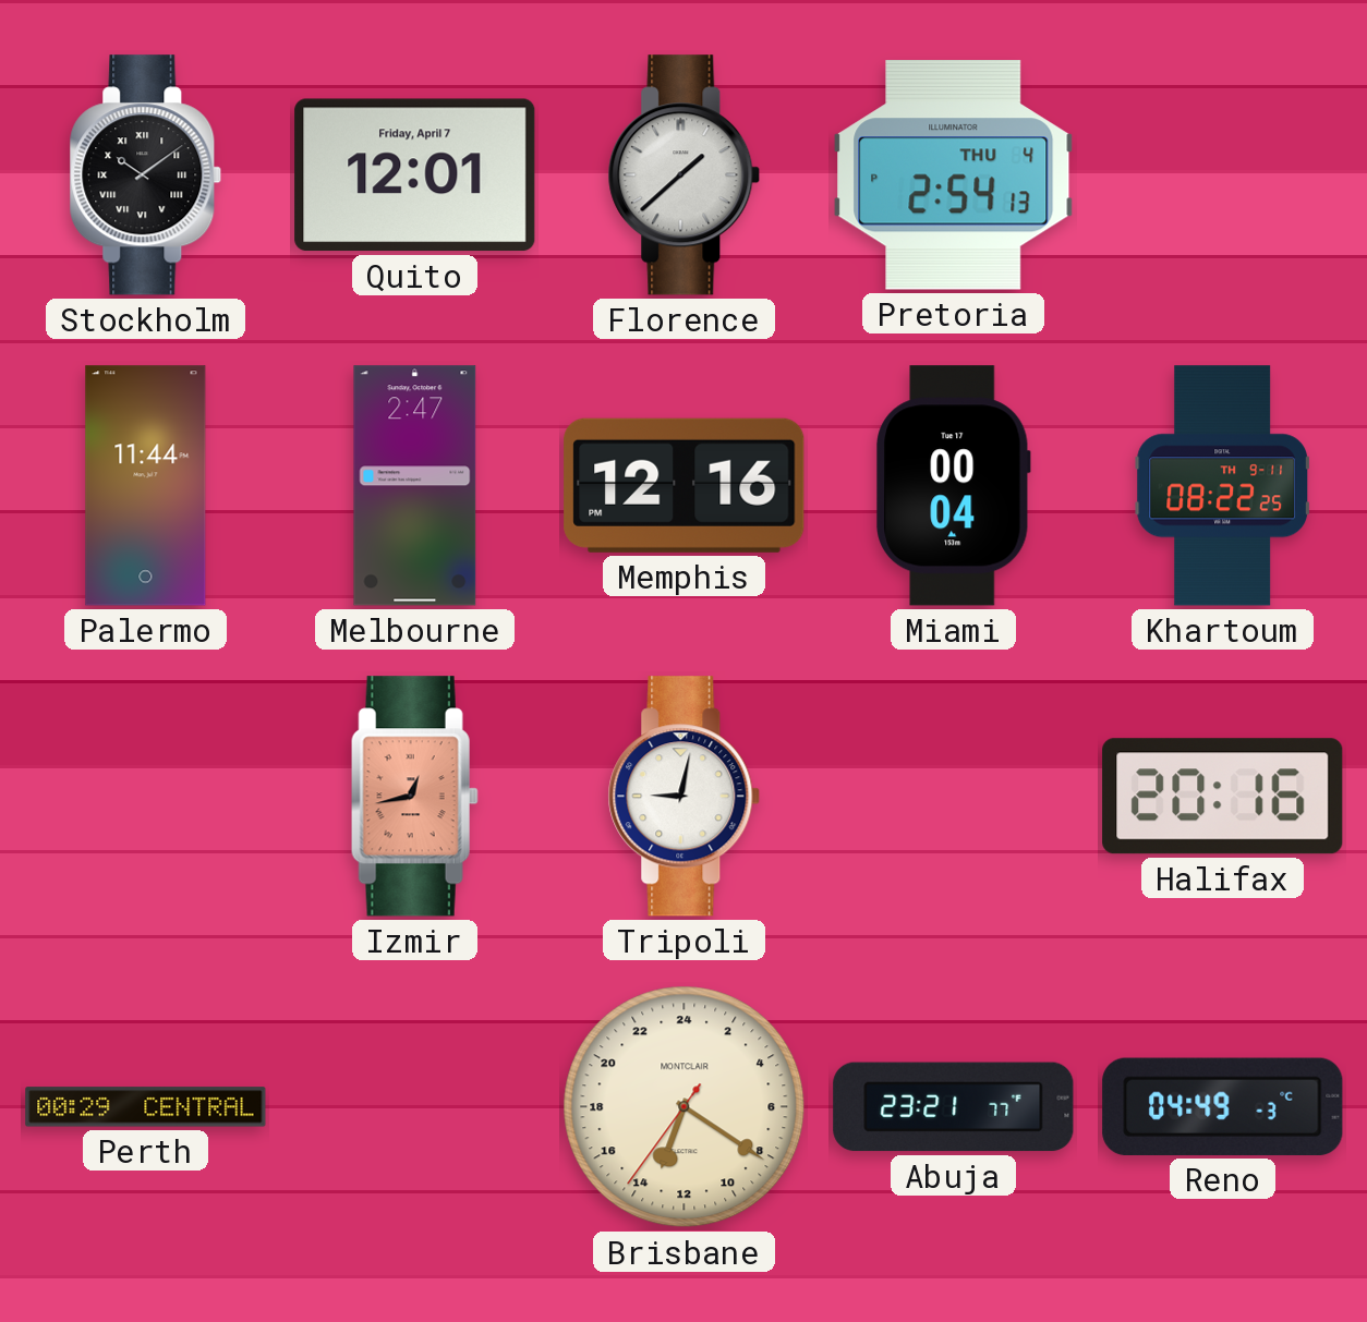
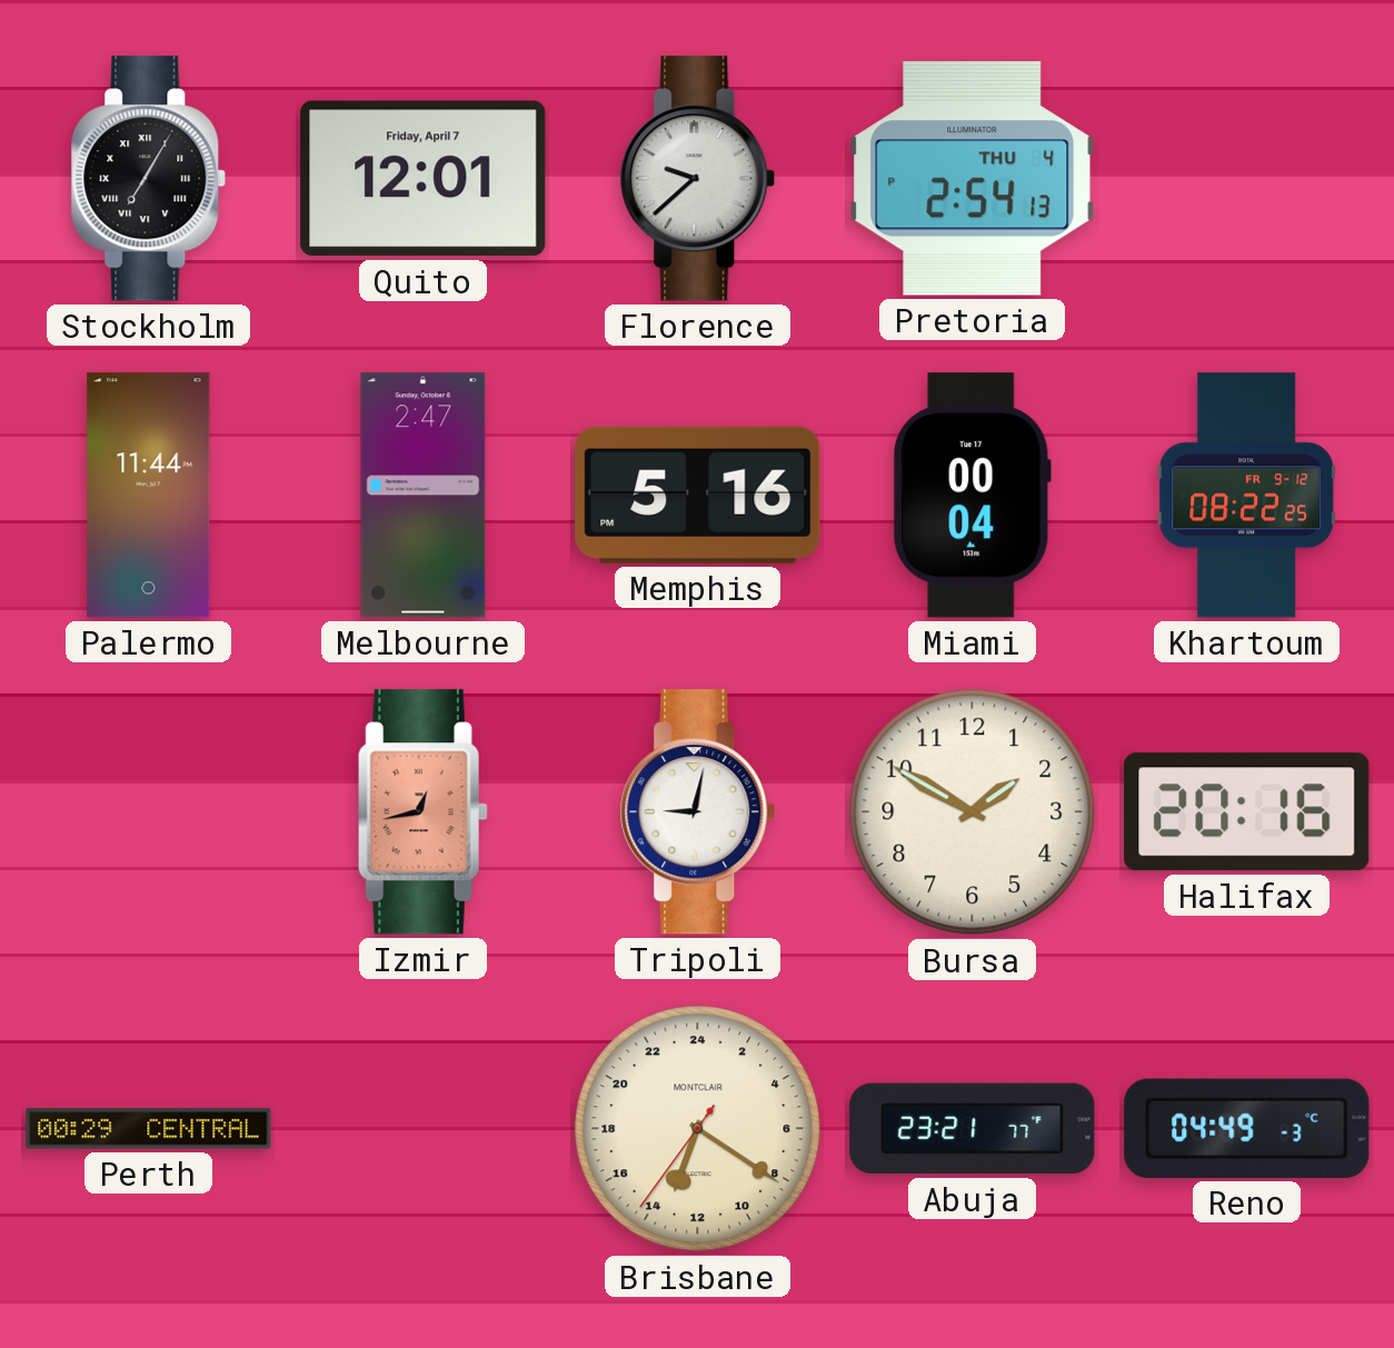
Stockholm: 10:09 -> 7:05
Florence: 1:38 -> 9:38
Memphis: 12:16 -> 5:16
Khartoum date: TH 9-11 -> FR 9-12
Bursa: none -> 1:50
